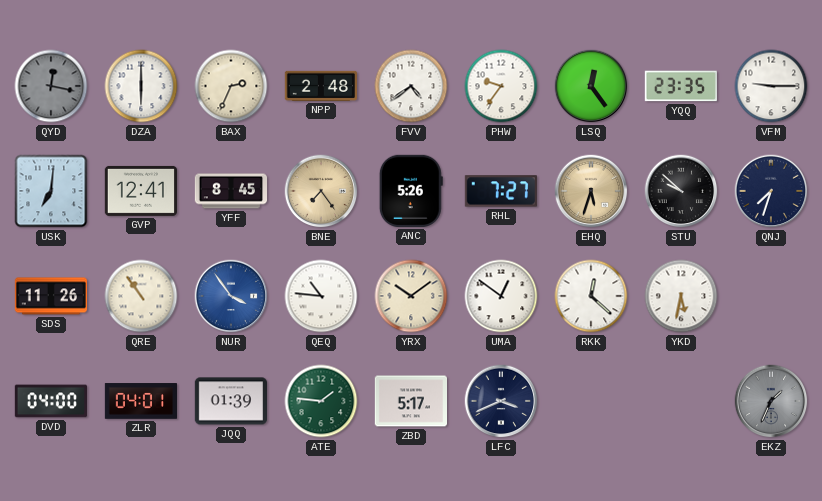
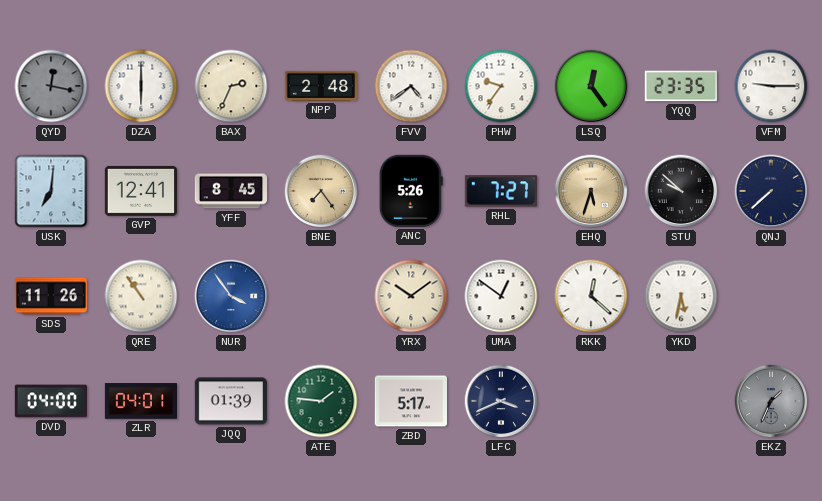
QNJ: 7:33 -> 7:38
QEQ: 10:46 -> none
